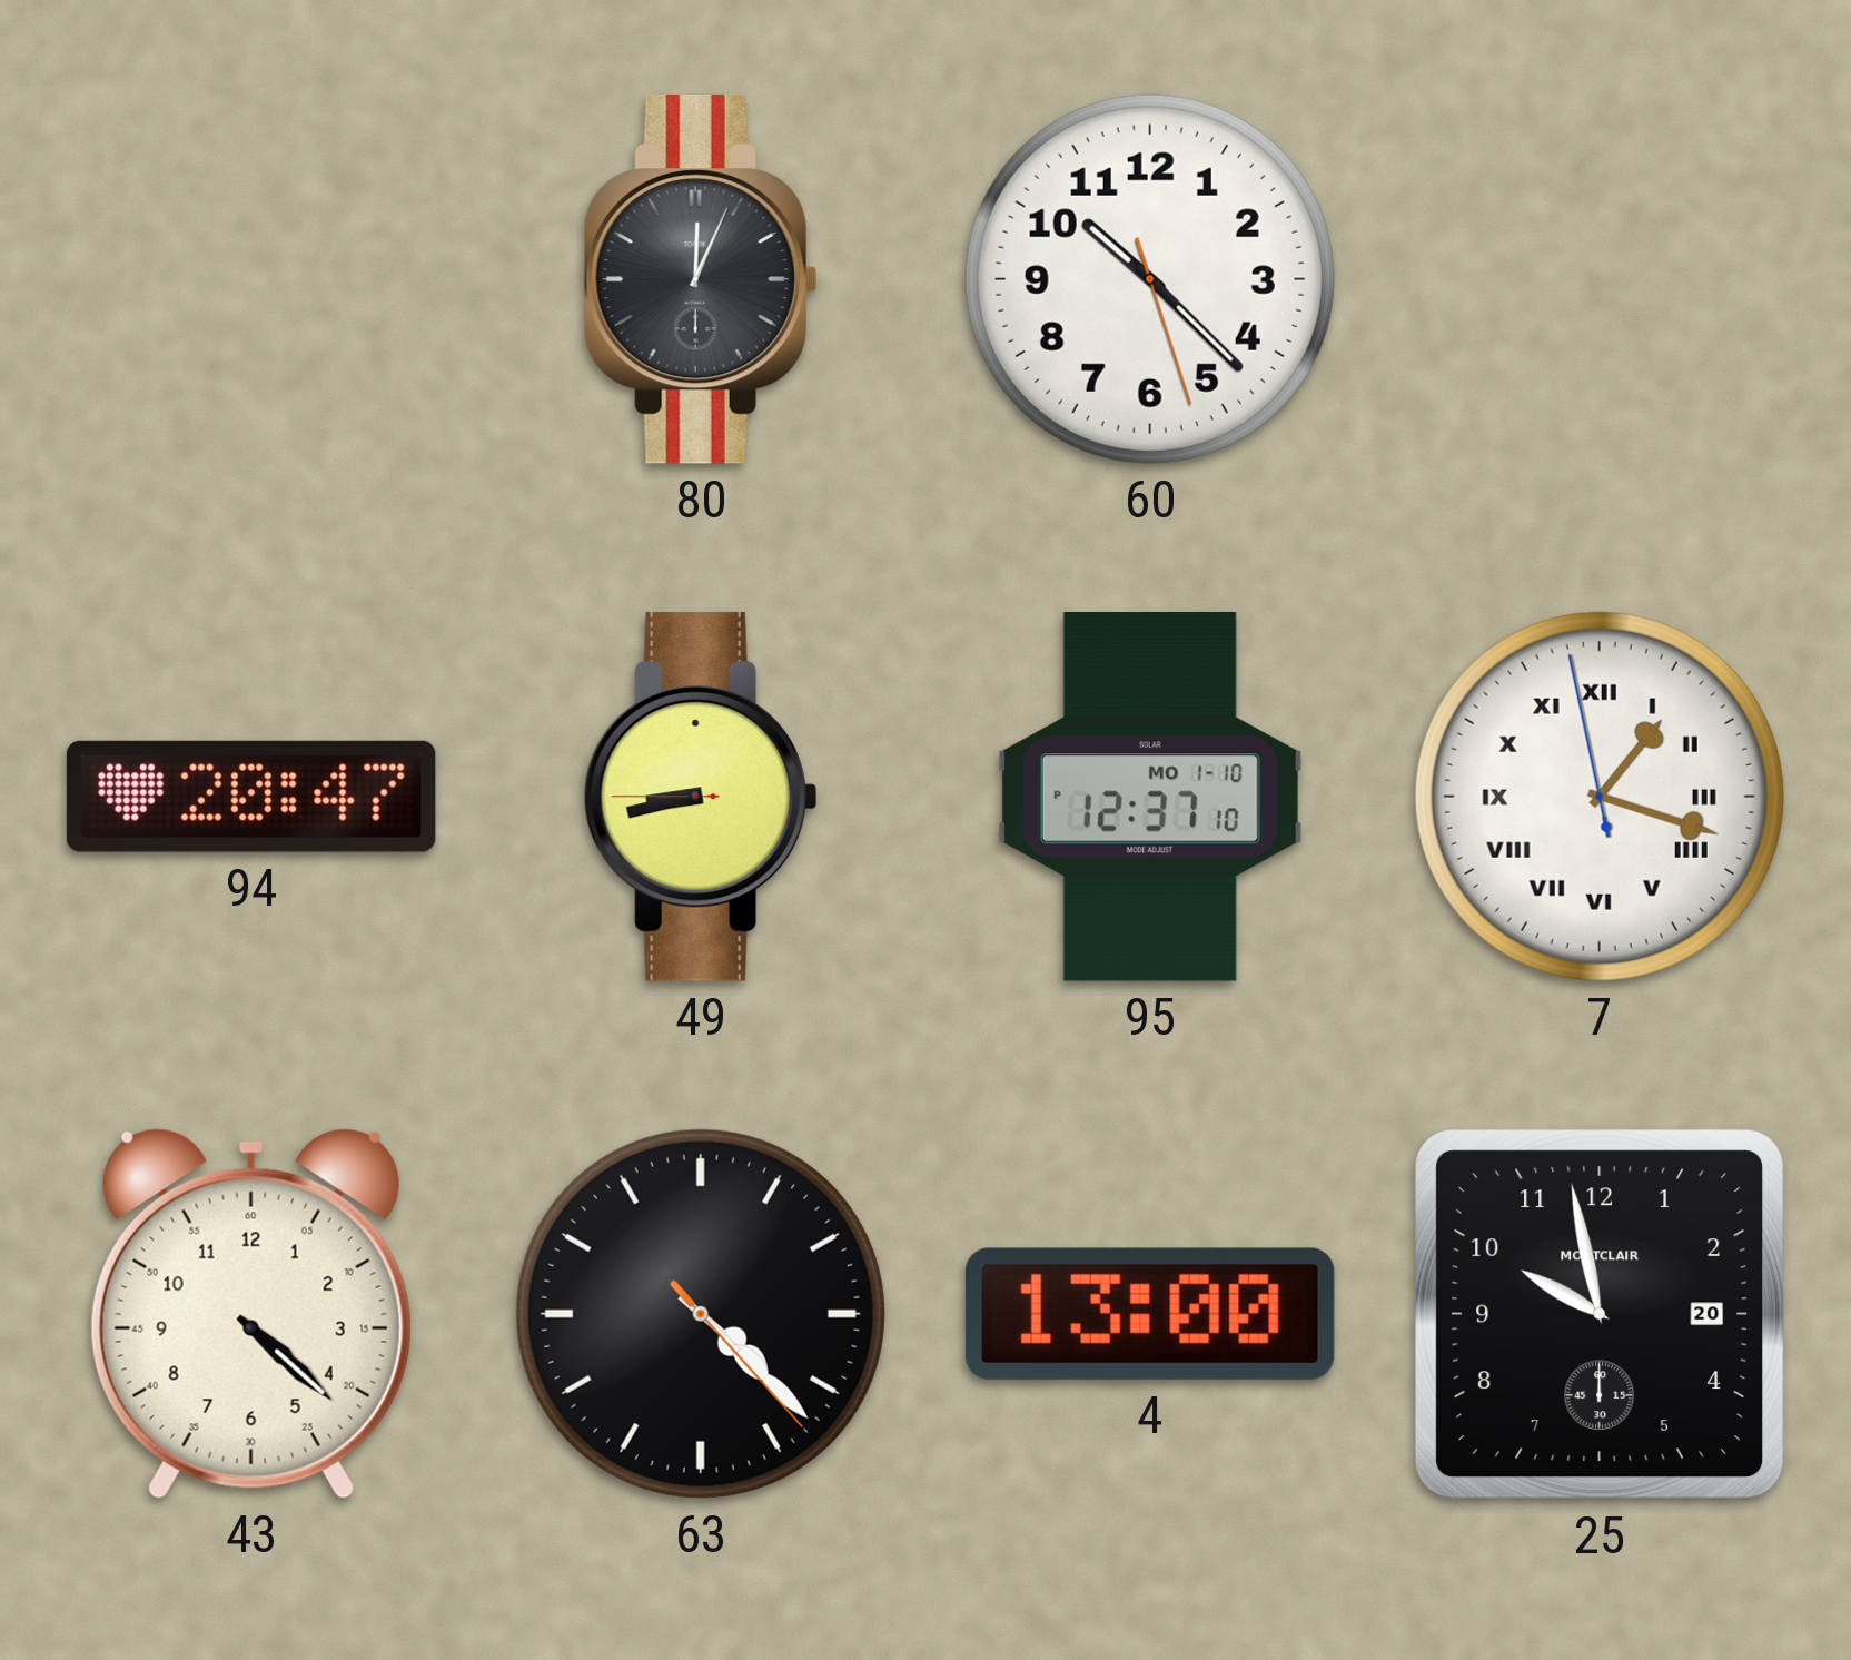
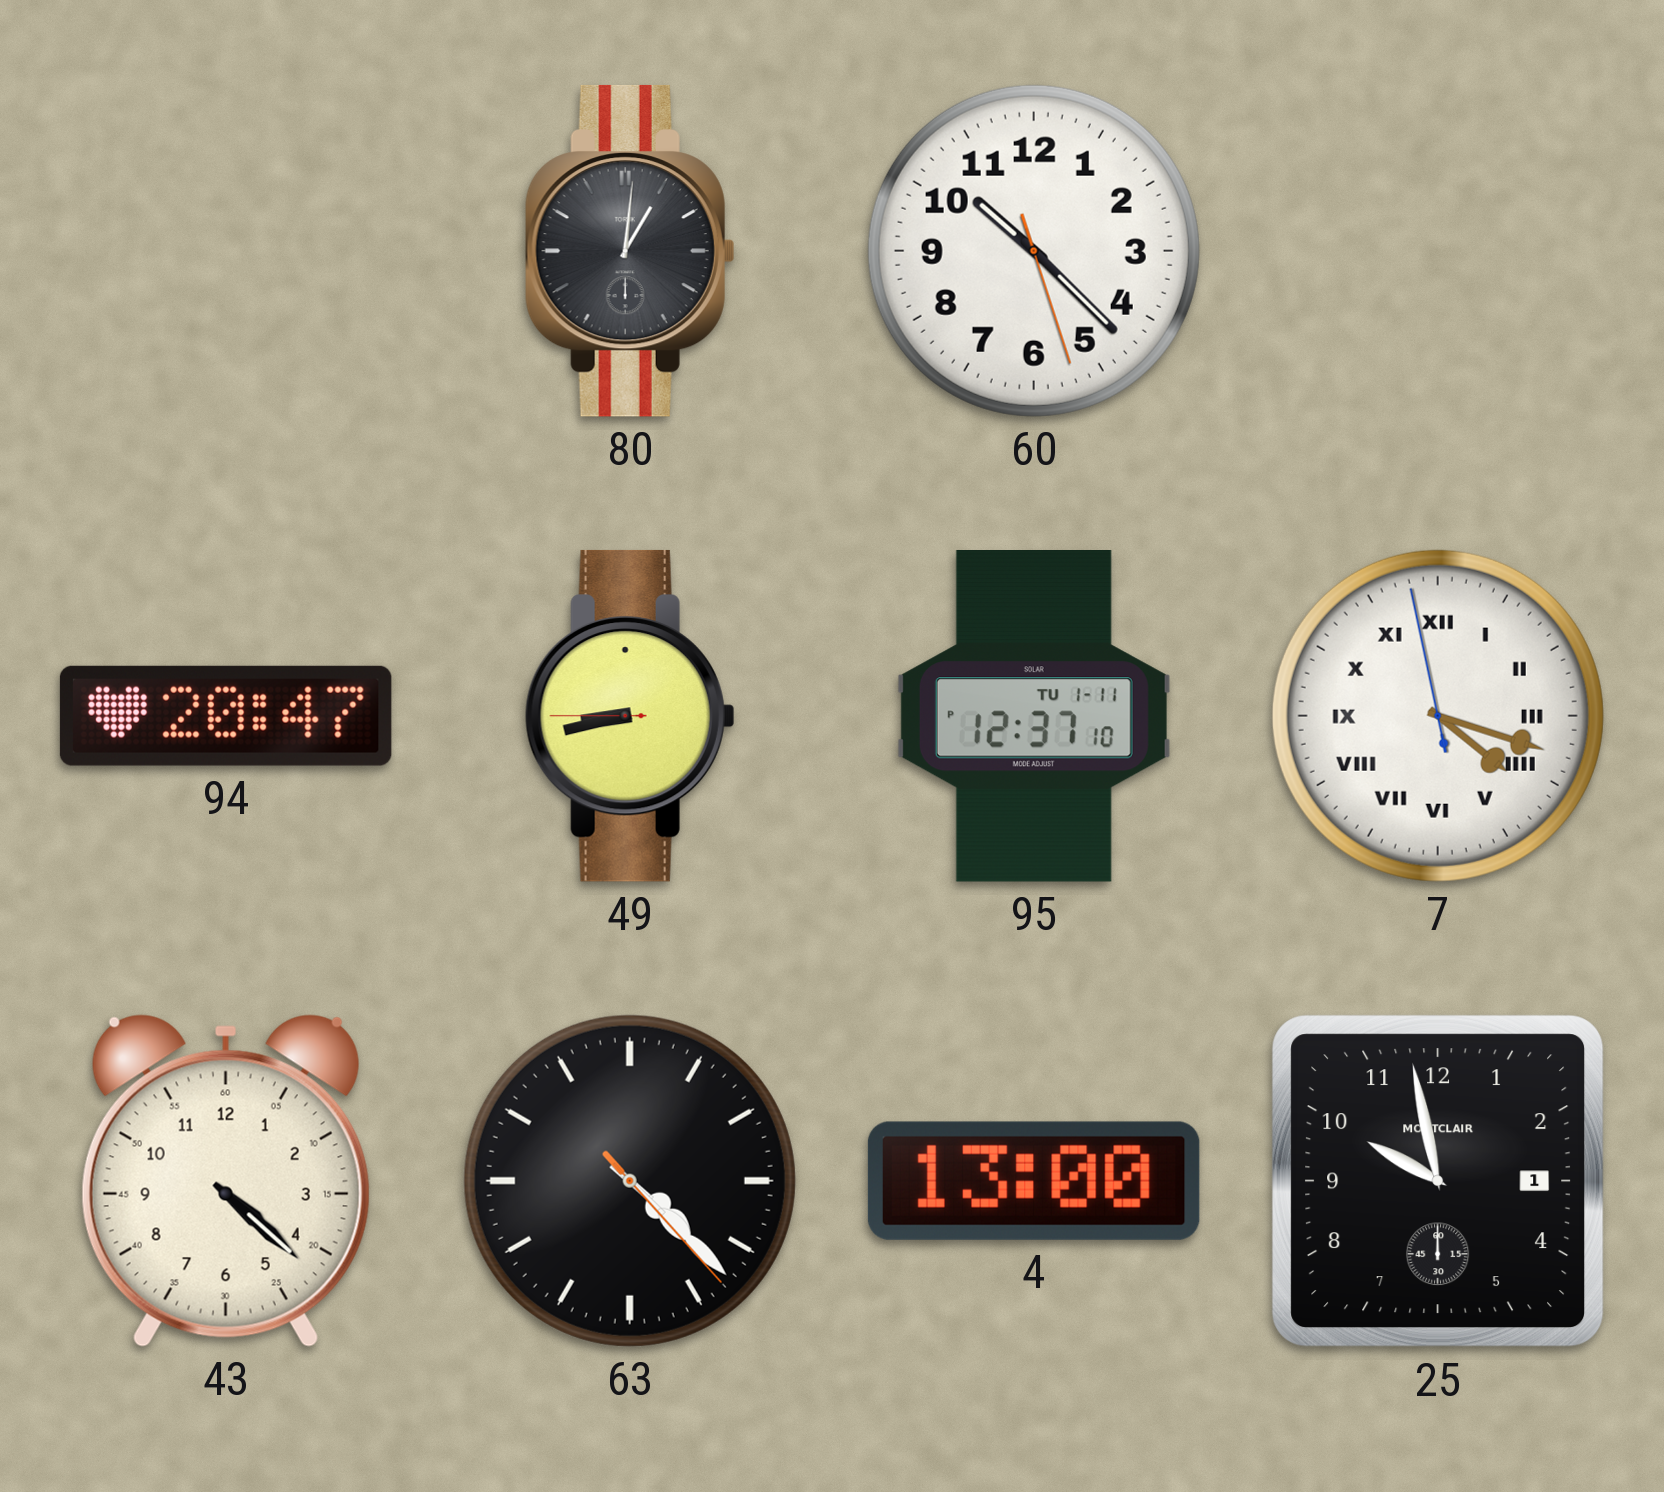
80: 12:04 -> 1:01
95 date: MO 1-10 -> TU 1-11
7: 1:17 -> 4:17
25 date: 20 -> 1
